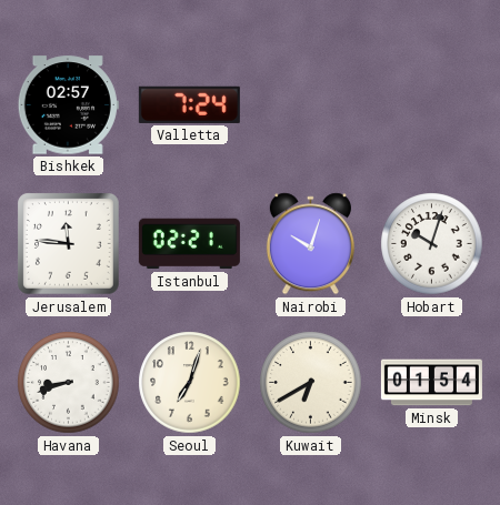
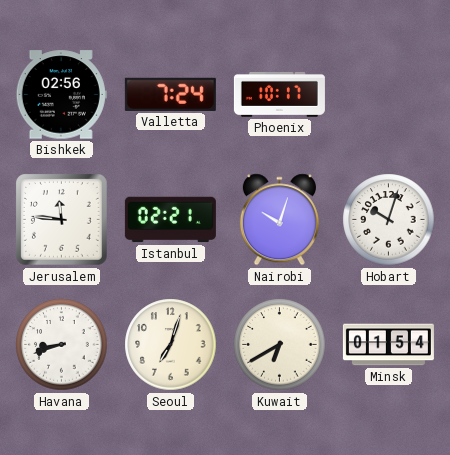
Bishkek: 02:57 -> 02:56
Phoenix: none -> 10:17
